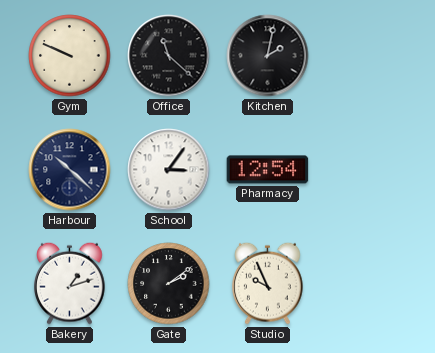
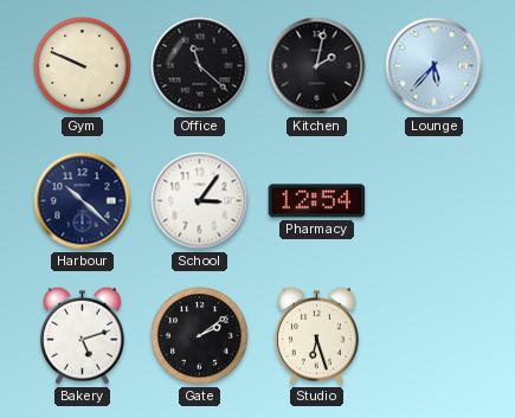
Lounge: none -> 5:37
Bakery: 1:12 -> 5:12
Studio: 9:56 -> 6:27
